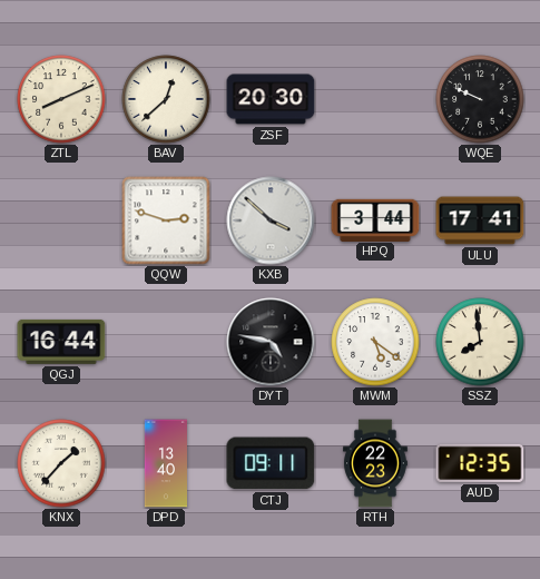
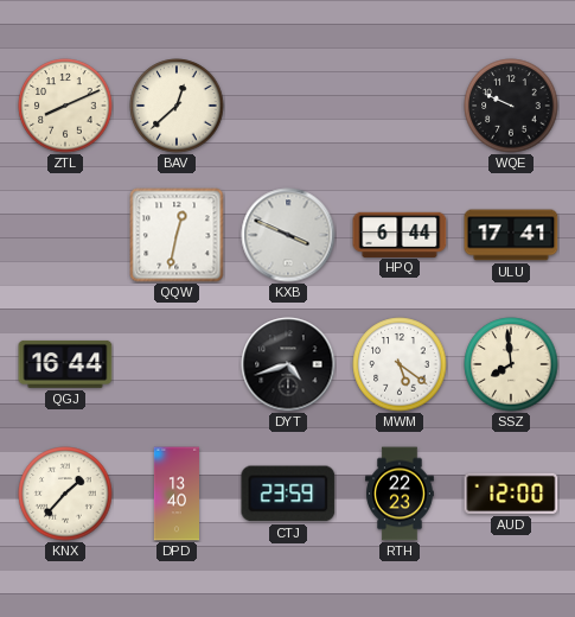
ZSF: 20:30 -> none
QQW: 2:48 -> 12:32
KXB: 3:52 -> 3:49
HPQ: 3:44 -> 6:44
DYT: 4:47 -> 4:42
CTJ: 09:11 -> 23:59
AUD: 12:35 -> 12:00
